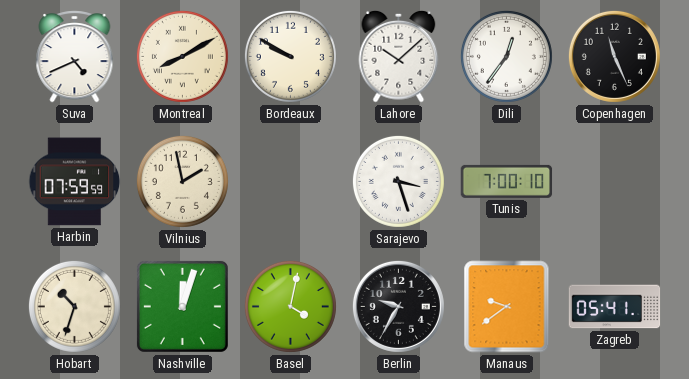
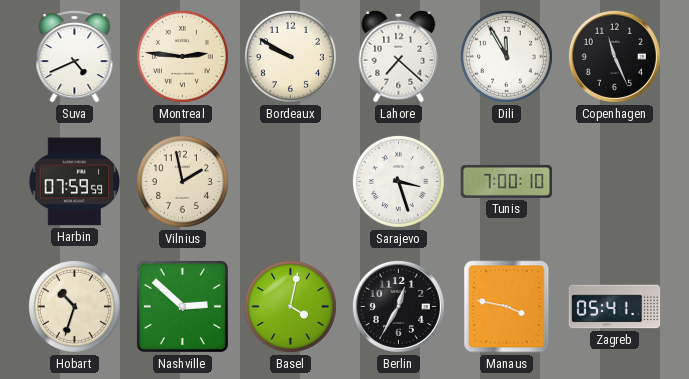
Montreal: 8:10 -> 2:46
Lahore: 10:08 -> 7:22
Dili: 12:36 -> 11:55
Nashville: 12:03 -> 2:52
Berlin: 9:35 -> 12:35
Manaus: 9:39 -> 3:47
